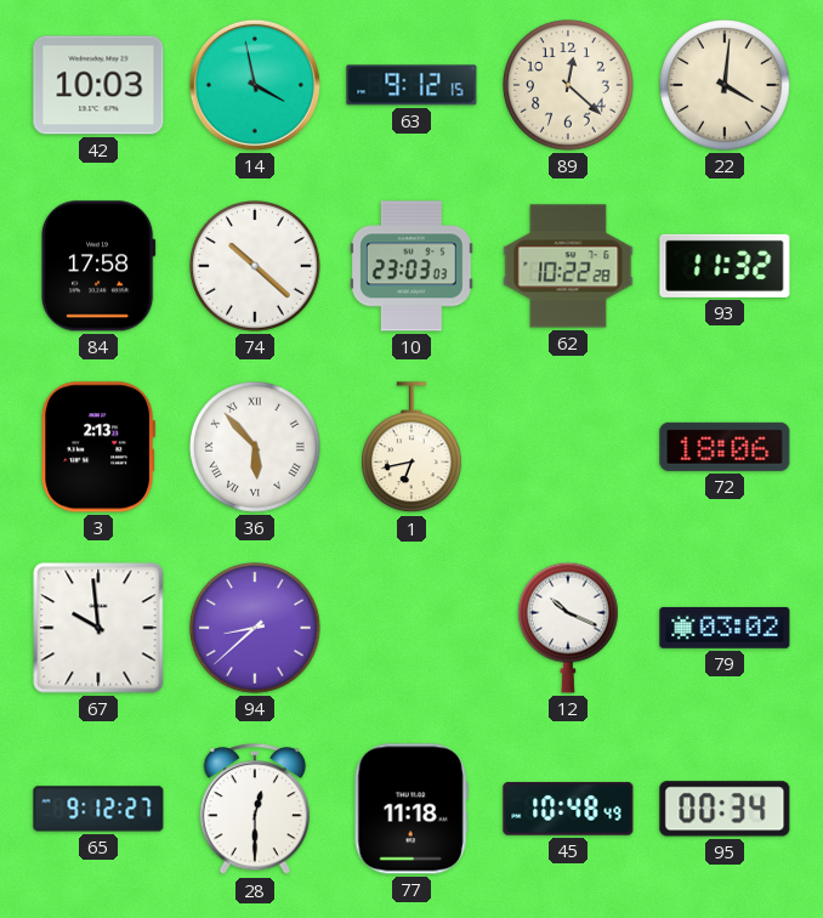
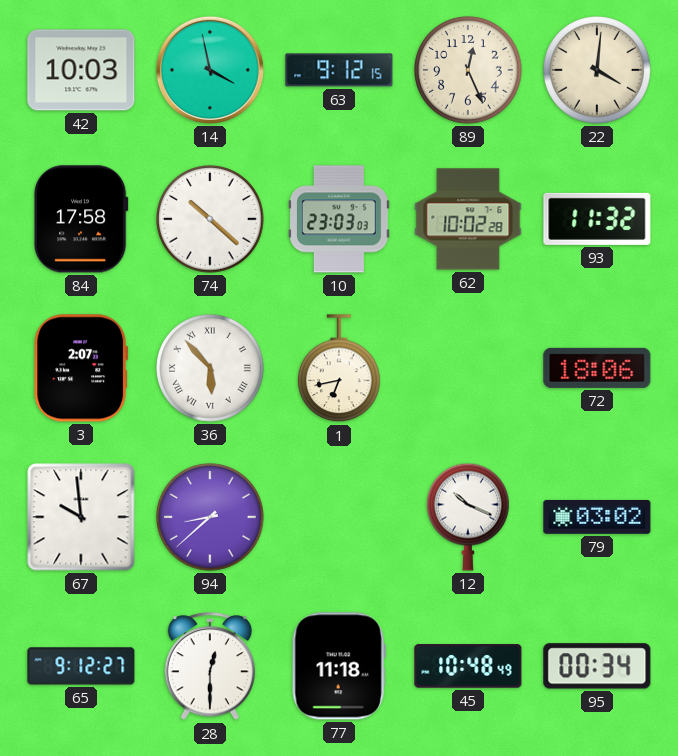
89: 12:22 -> 12:26
62: 10:22 -> 10:02
3: 2:13 -> 2:07
